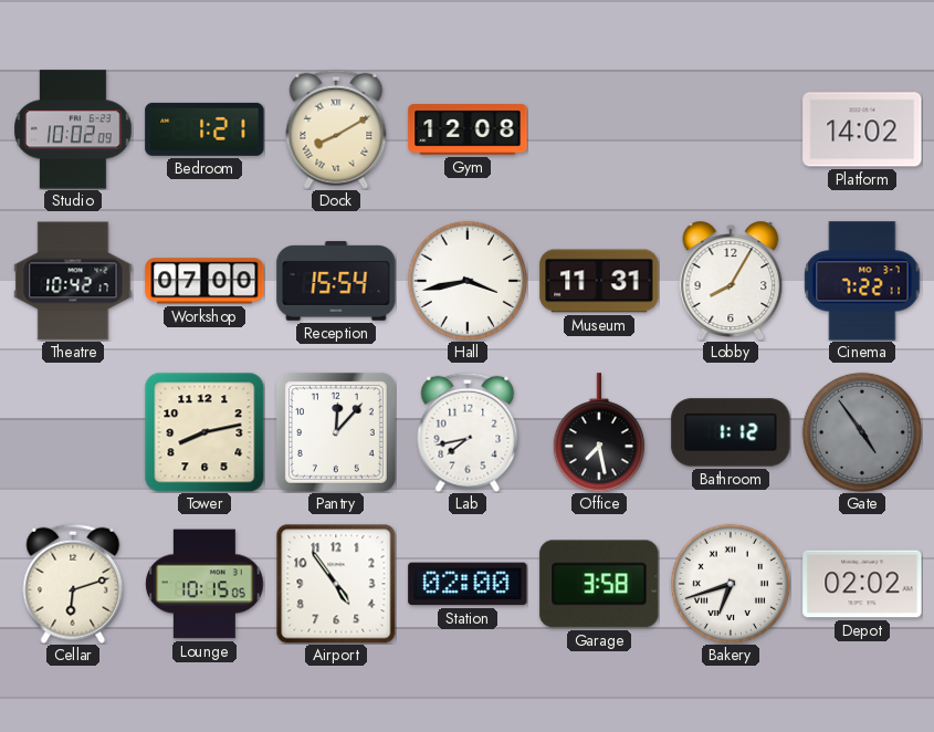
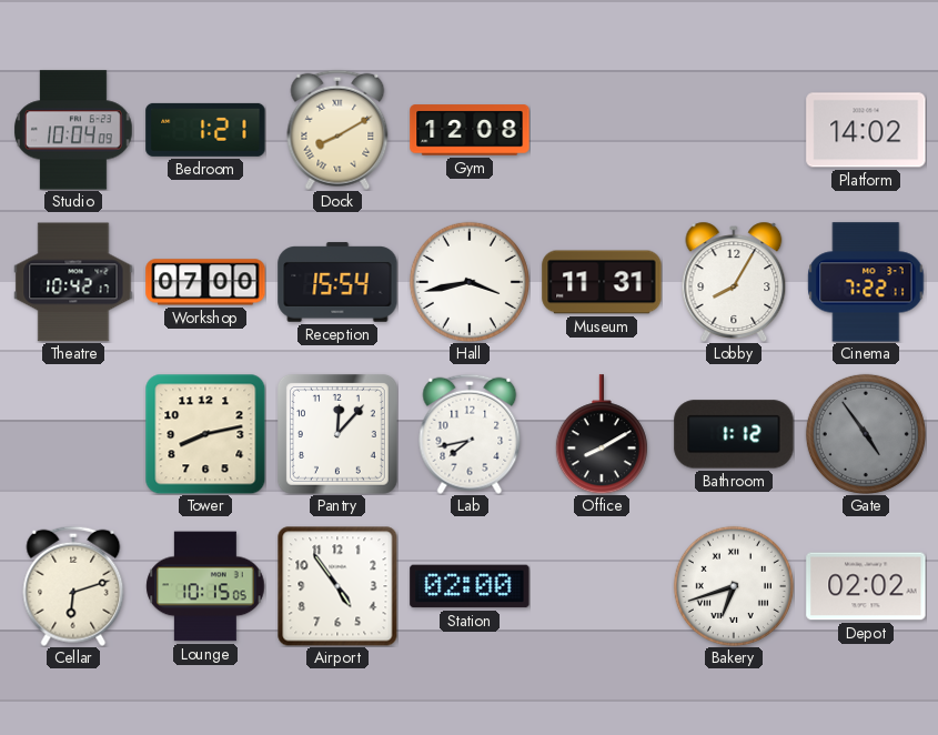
Studio: 10:02 -> 10:04
Office: 7:28 -> 8:10
Garage: 3:58 -> none
